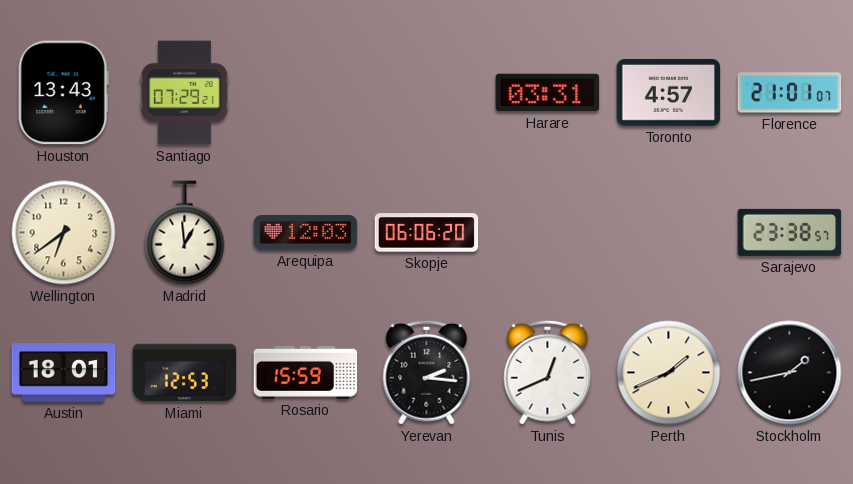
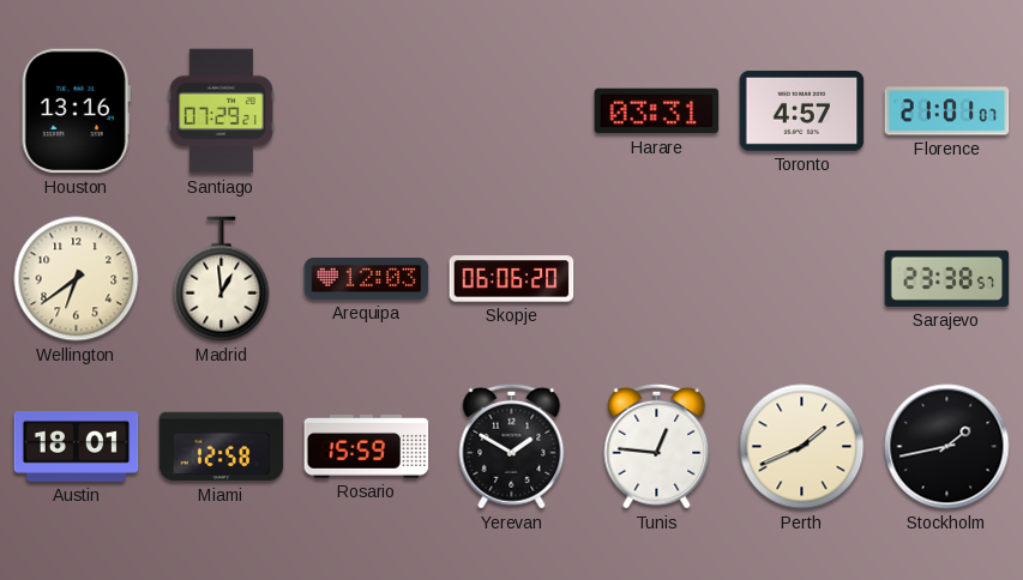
Houston: 13:43 -> 13:16
Miami: 12:53 -> 12:58
Yerevan: 2:16 -> 1:50
Tunis: 12:41 -> 12:46
